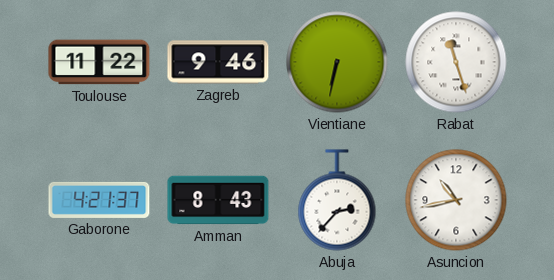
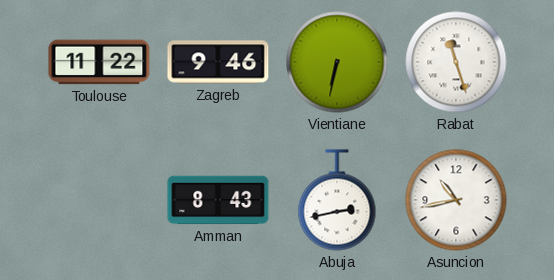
Gaborone: 4:21 -> none
Abuja: 2:37 -> 2:43
